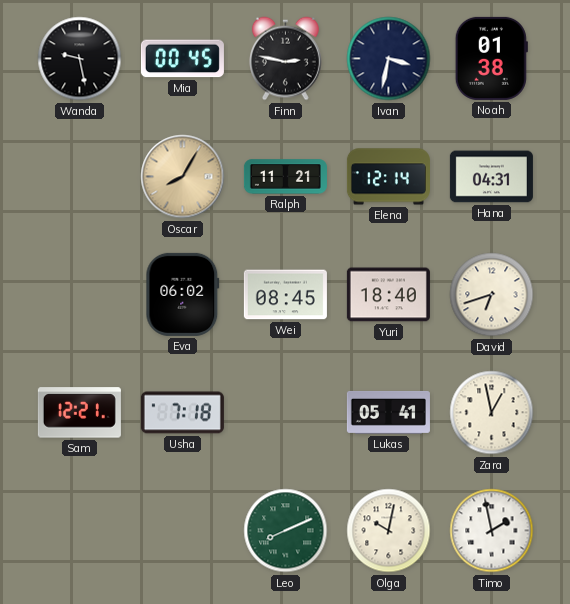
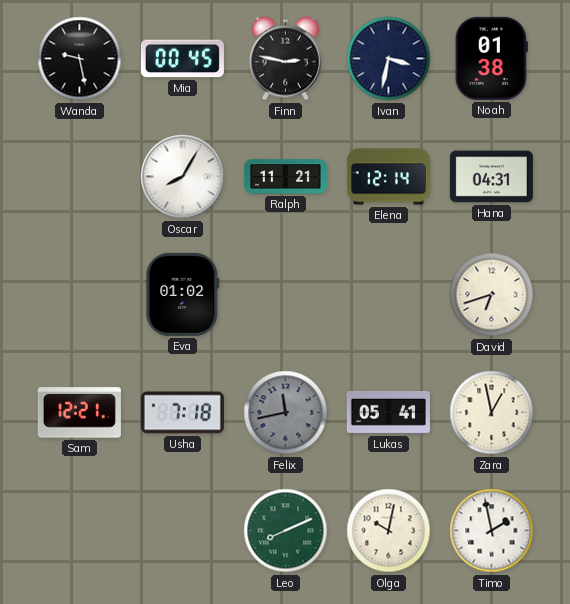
Oscar dial: champagne -> white
Eva: 06:02 -> 01:02
Wei: 08:45 -> none
Yuri: 18:40 -> none
Felix: none -> 11:43
